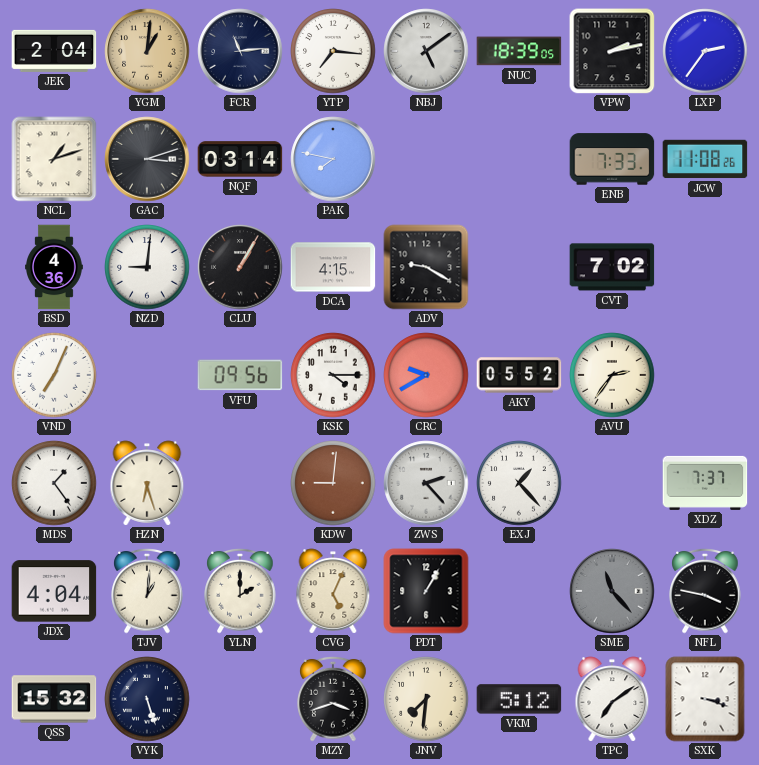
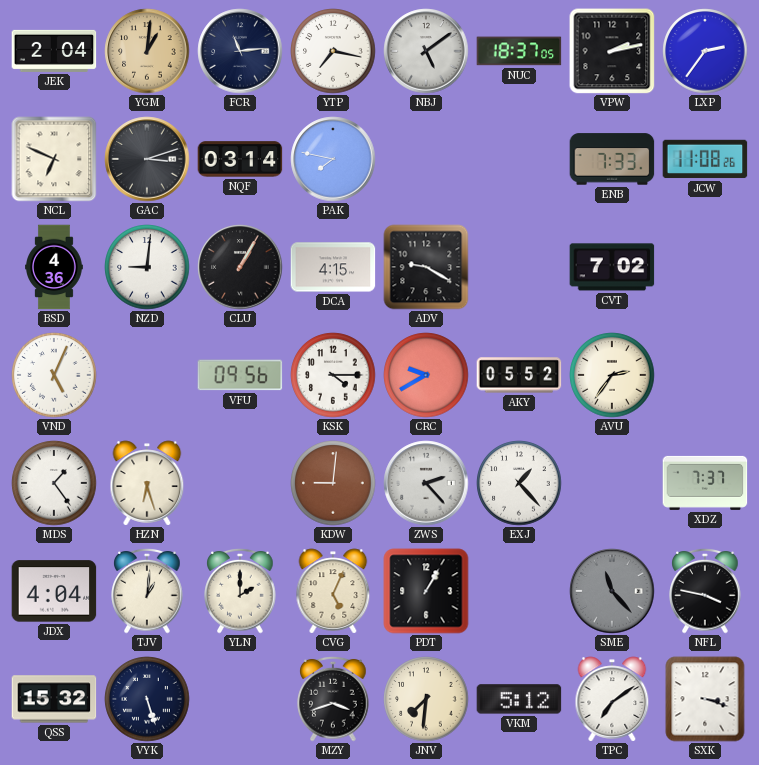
YTP: 7:16 -> 7:17
NUC: 18:39 -> 18:37
NCL: 1:12 -> 6:49
VND: 7:04 -> 5:04
